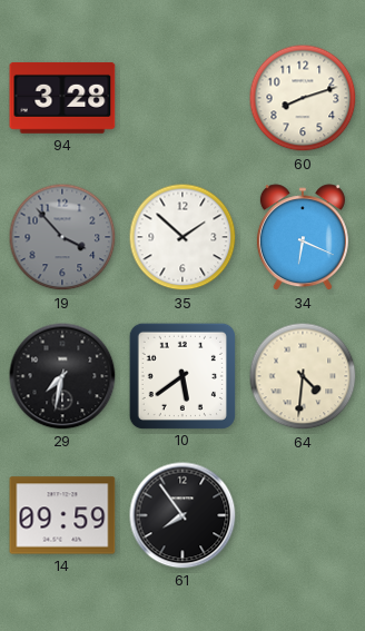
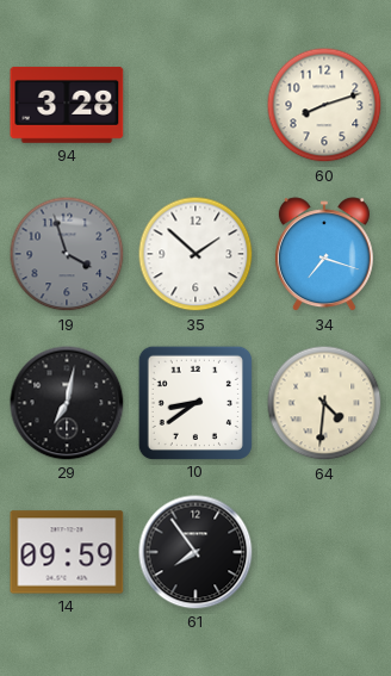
19: 3:53 -> 3:57
34: 6:19 -> 7:18
29: 7:32 -> 7:02
10: 5:39 -> 8:39
